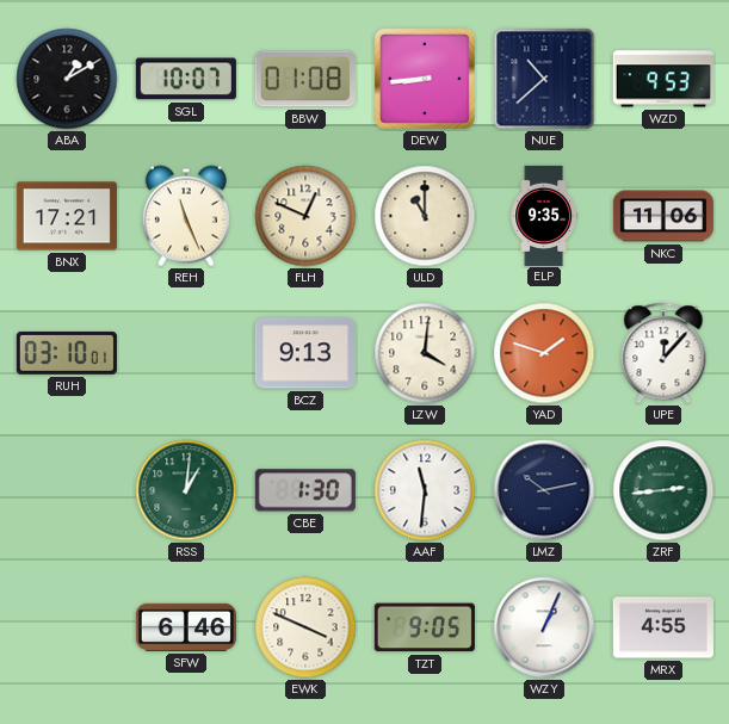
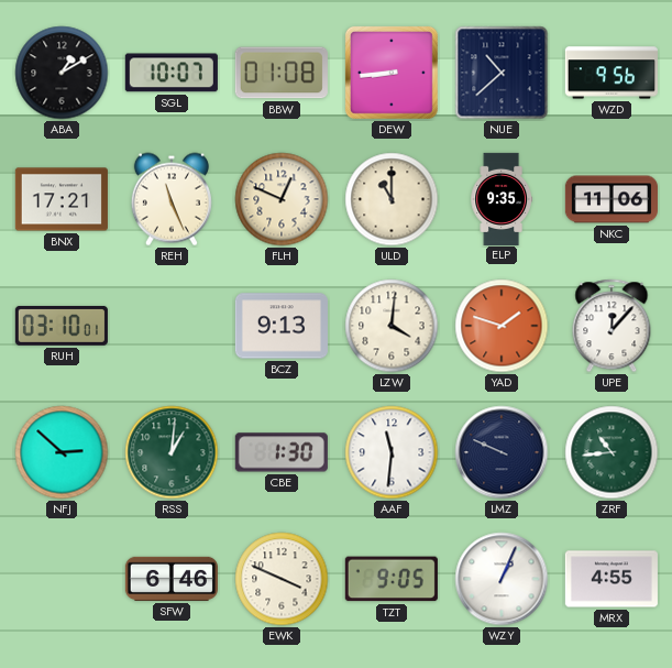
WZD: 9:53 -> 9:56
NFJ: none -> 2:52
LMZ: 10:13 -> 9:49
ZRF: 2:44 -> 10:44
